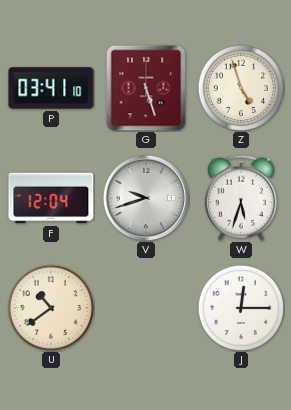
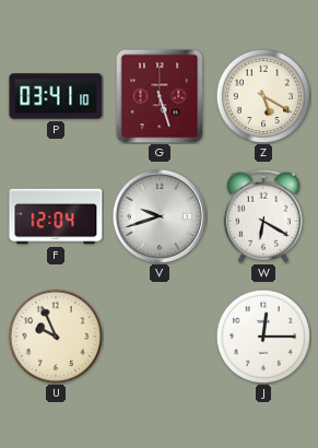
Z: 4:57 -> 5:20
W: 5:33 -> 6:20
U: 10:39 -> 9:56
